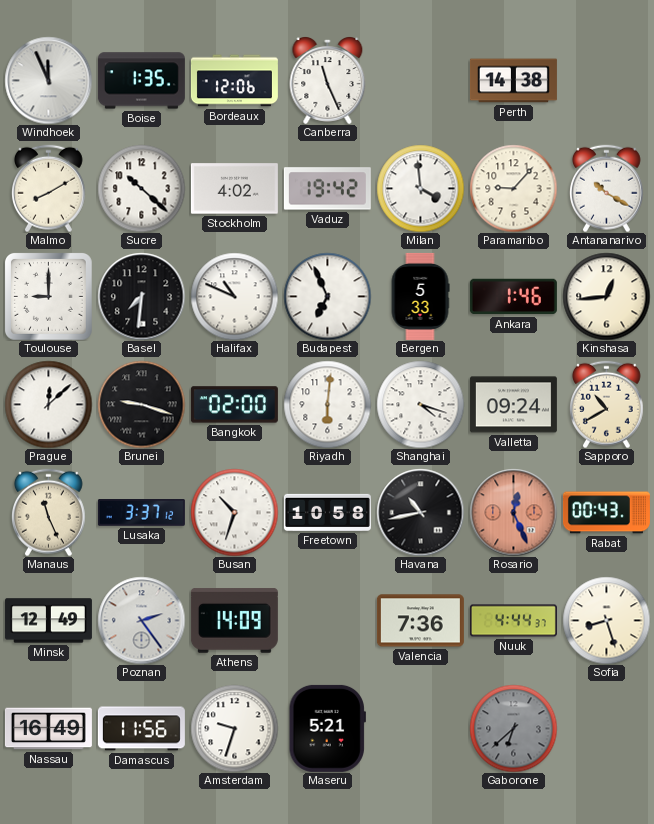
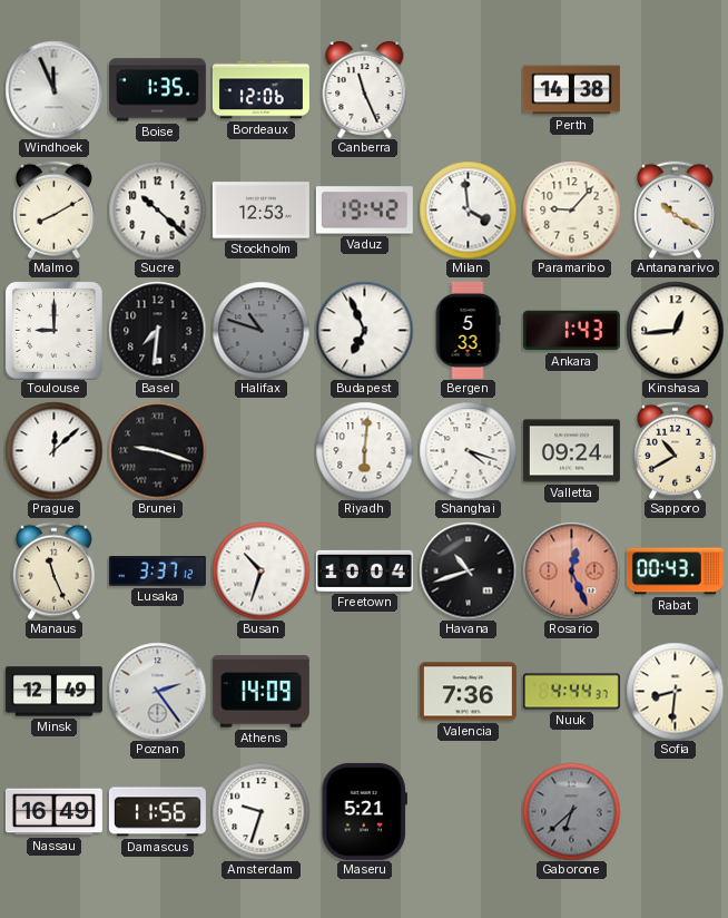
Stockholm: 4:02 -> 12:53
Halifax: 10:49 -> 10:48
Halifax dial: white -> grey
Ankara: 1:46 -> 1:43
Bangkok: 02:00 -> none
Freetown: 10:58 -> 10:04
Havana: 10:43 -> 10:42
Sofia: 8:27 -> 8:31
